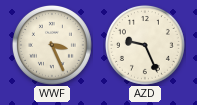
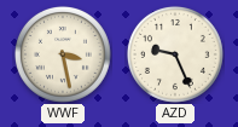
WWF: 3:26 -> 3:28
